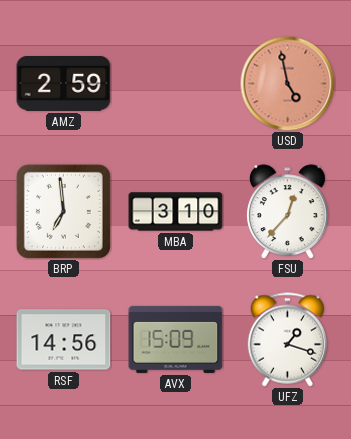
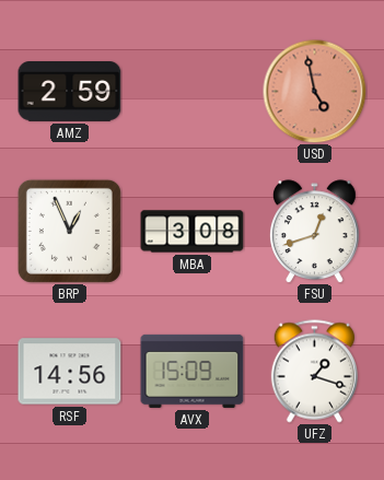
BRP: 6:59 -> 12:56
MBA: 3:10 -> 3:08
FSU: 12:37 -> 12:42
